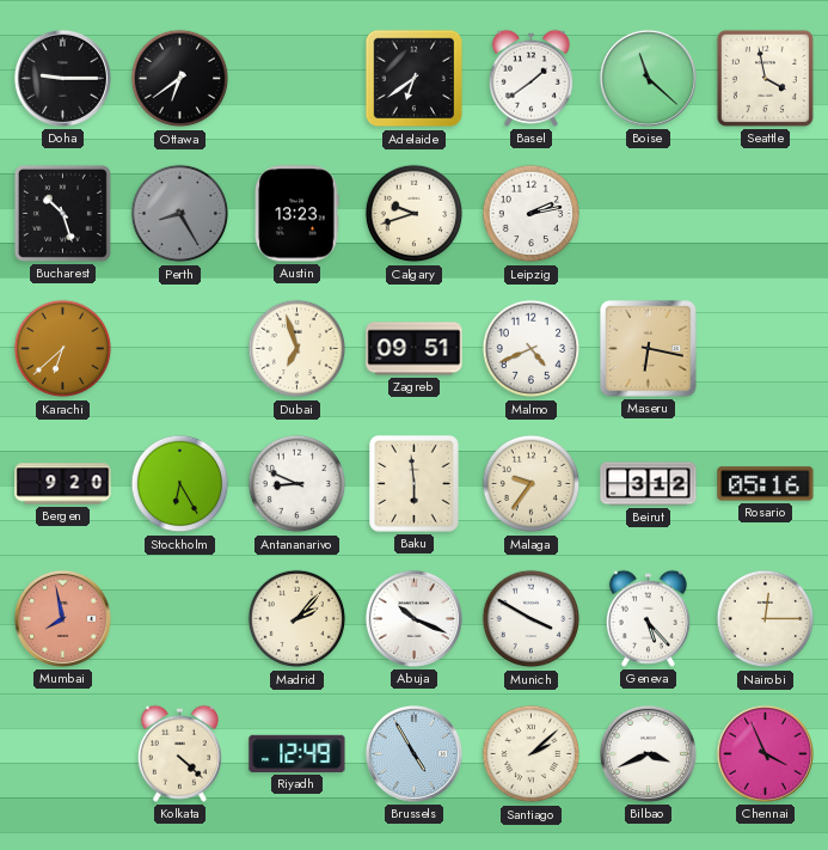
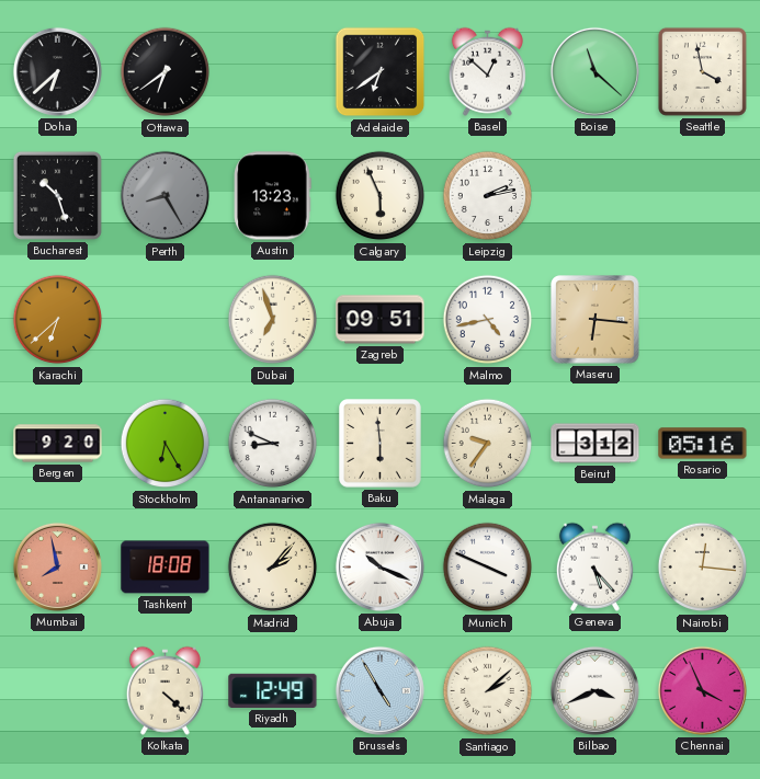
Doha: 9:15 -> 6:38
Basel: 1:39 -> 12:52
Calgary: 9:42 -> 5:56
Malmo: 4:41 -> 4:43
Maseru: 6:17 -> 6:16
Tashkent: none -> 18:08
Munich: 3:50 -> 3:49
Nairobi: 12:15 -> 12:16
